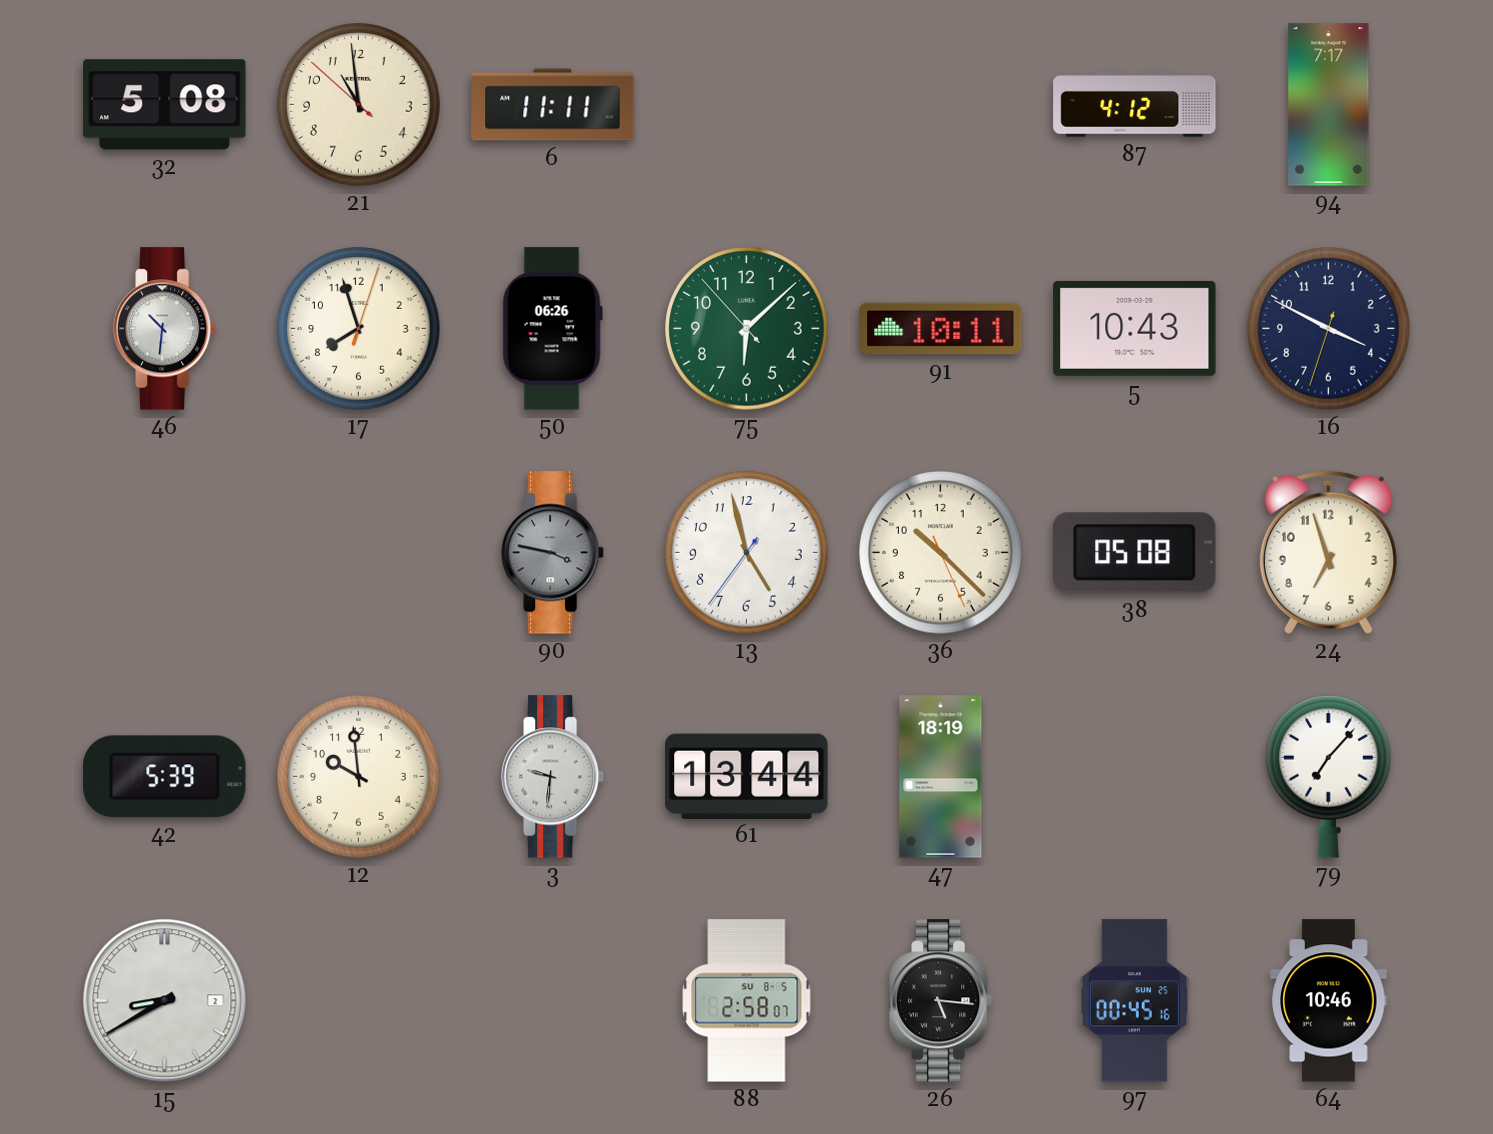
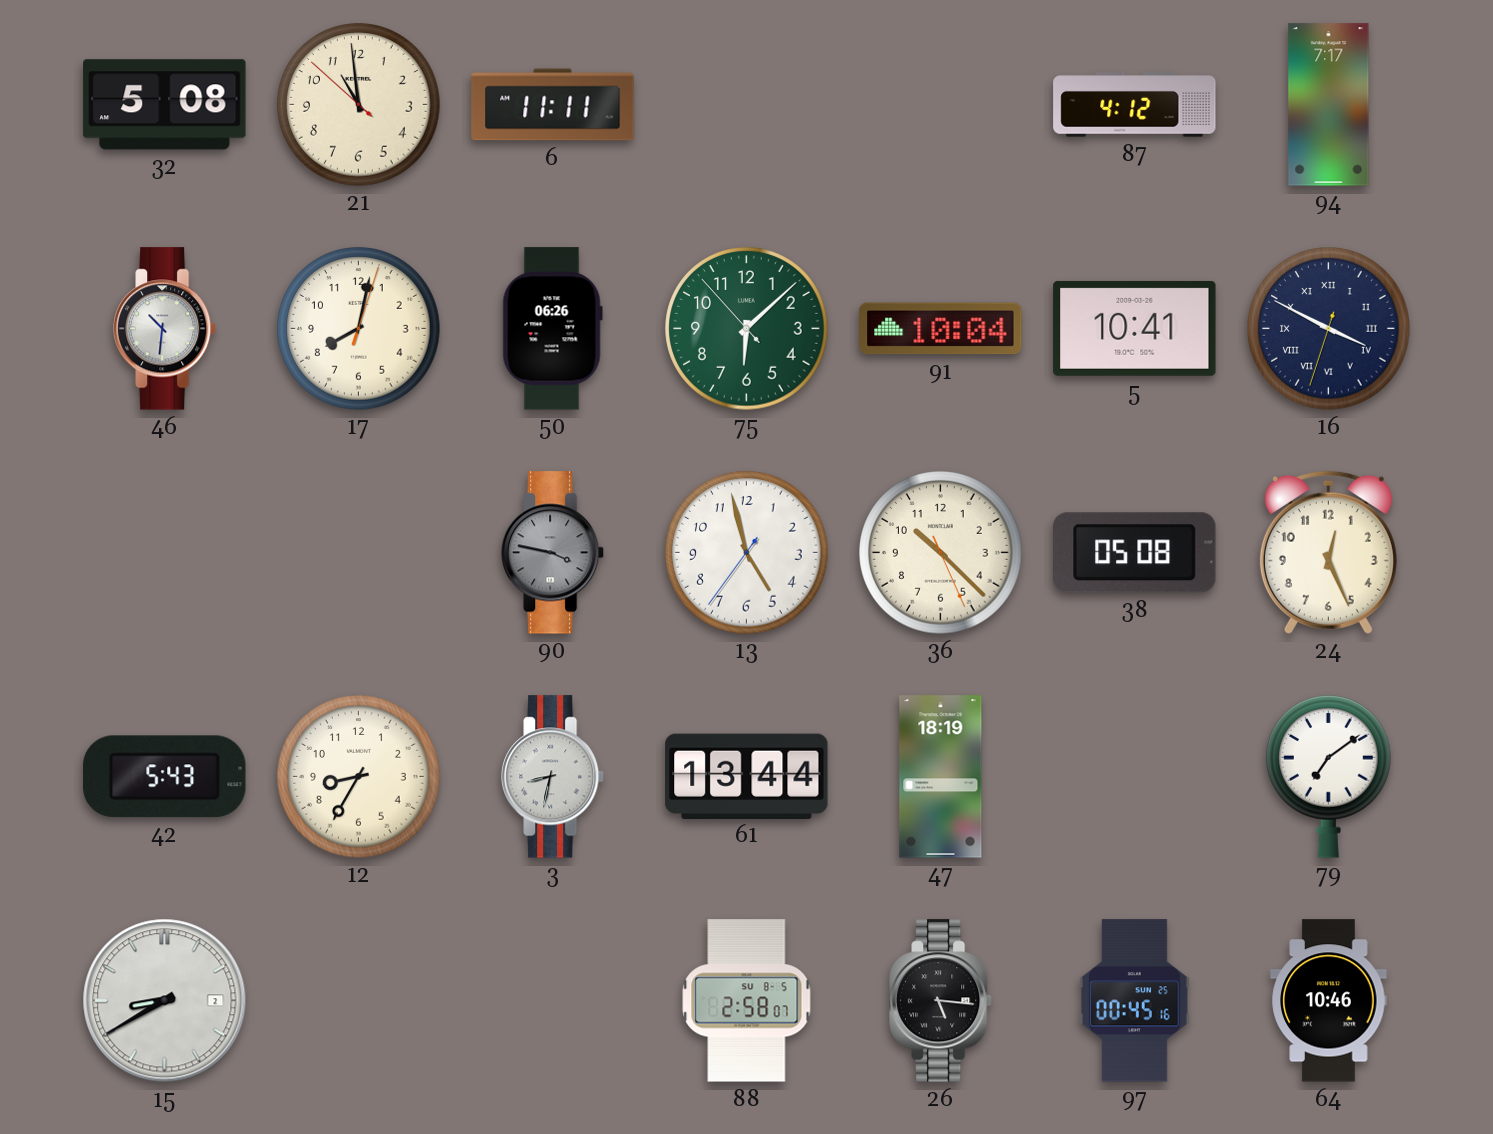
17: 7:57 -> 8:02
91: 10:11 -> 10:04
5: 10:43 -> 10:41
16 numerals: Arabic -> Roman
24: 6:57 -> 12:26
42: 5:39 -> 5:43
12: 9:59 -> 8:35
3: 9:31 -> 8:32
79: 7:07 -> 7:09
